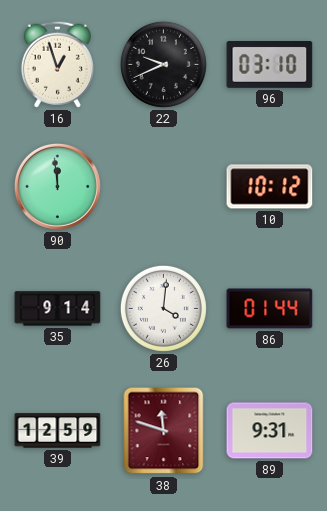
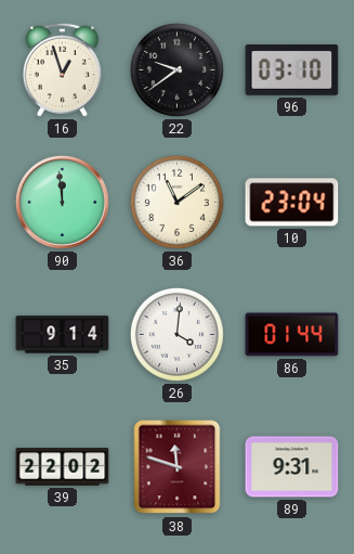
22: 9:41 -> 9:39
36: none -> 11:09
10: 10:12 -> 23:04
39: 12:59 -> 22:02
